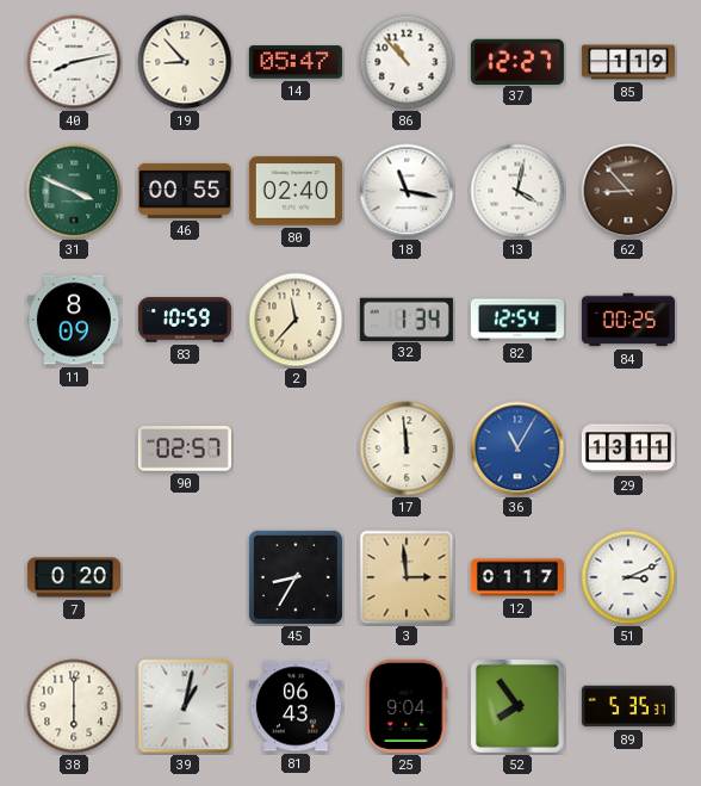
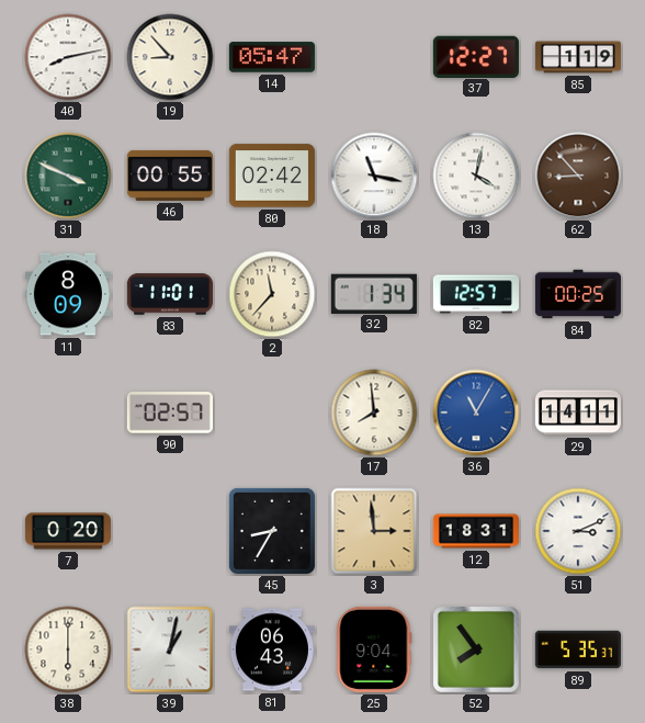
86: 10:53 -> none
80: 02:40 -> 02:42
83: 10:59 -> 11:01
82: 12:54 -> 12:57
17: 11:59 -> 7:59
29: 13:11 -> 14:11
12: 01:17 -> 18:31
